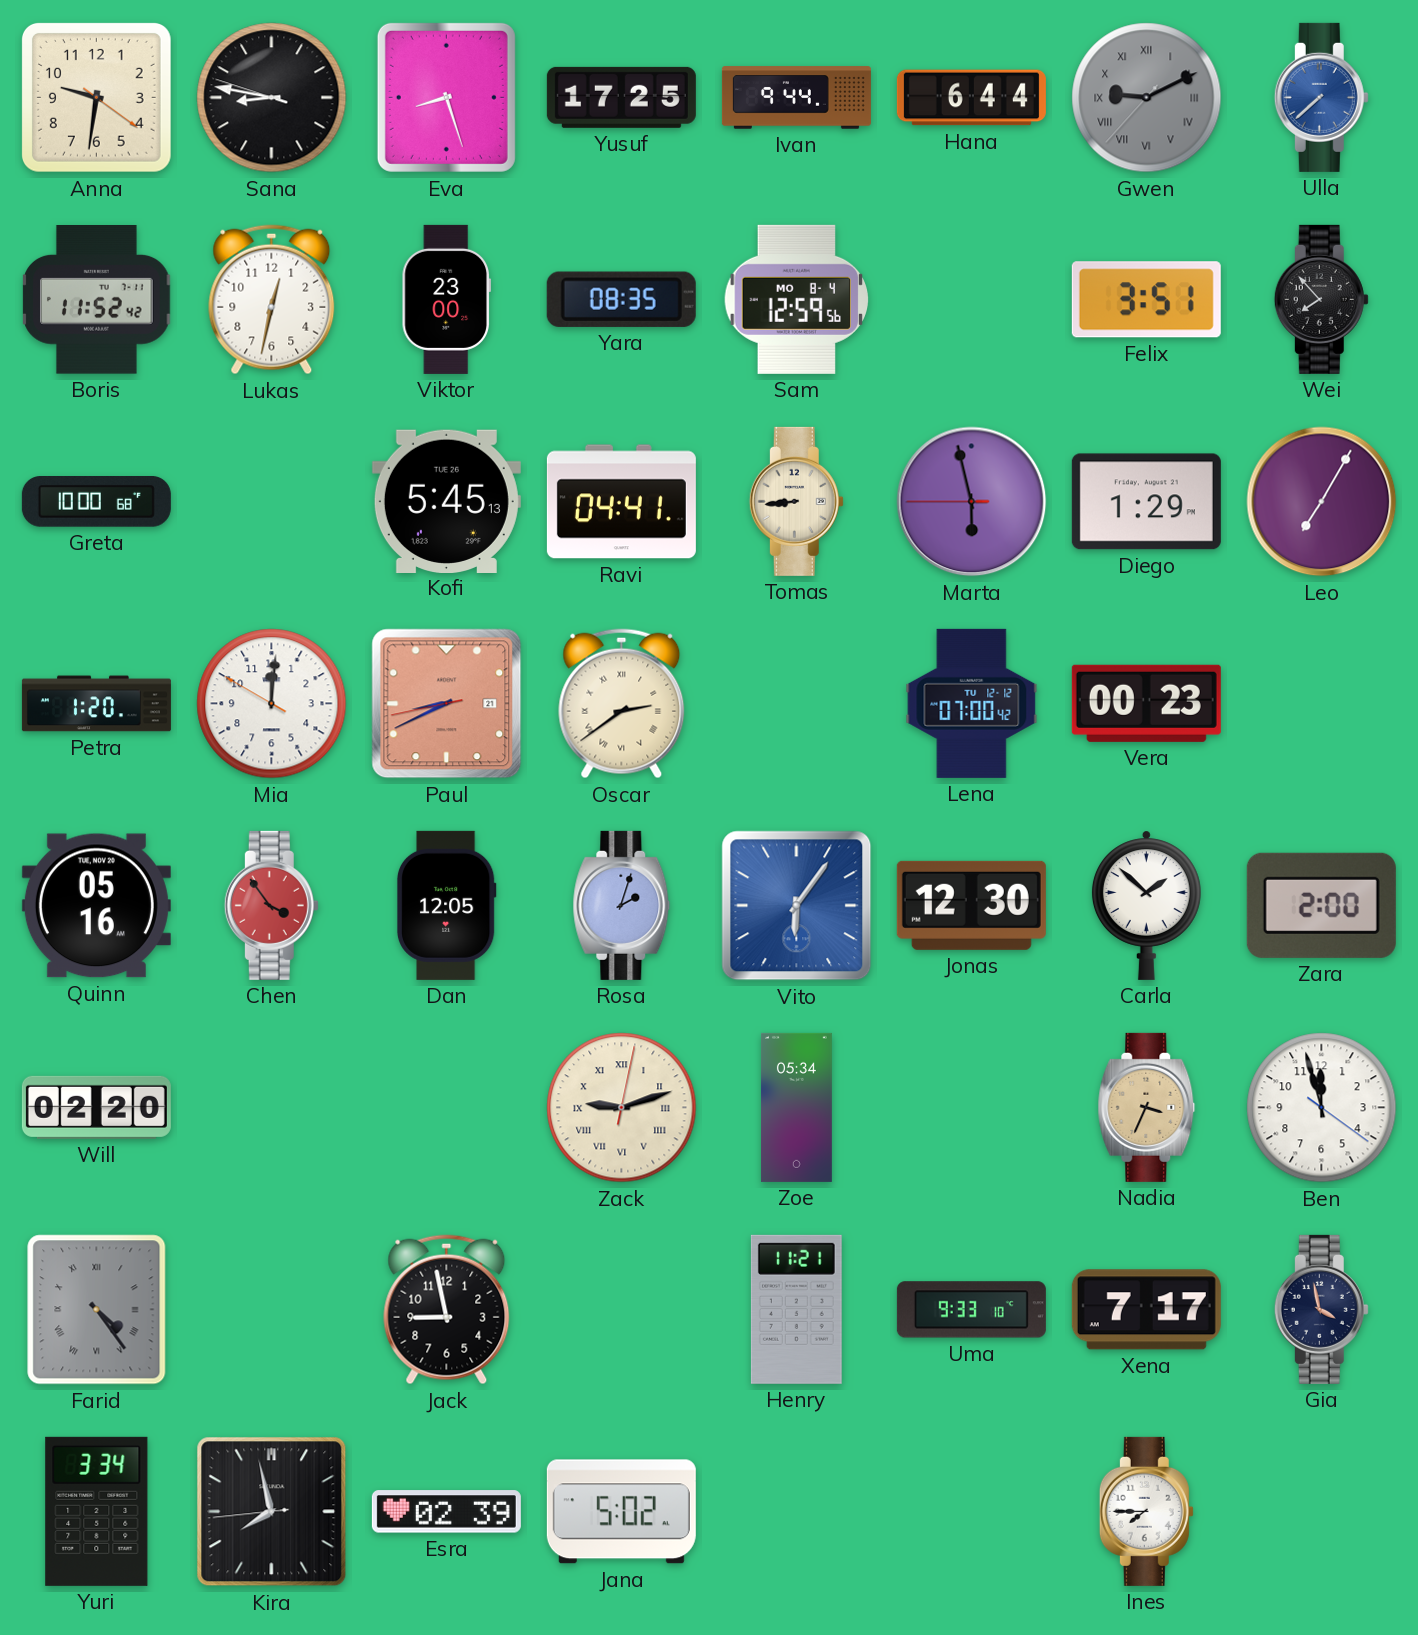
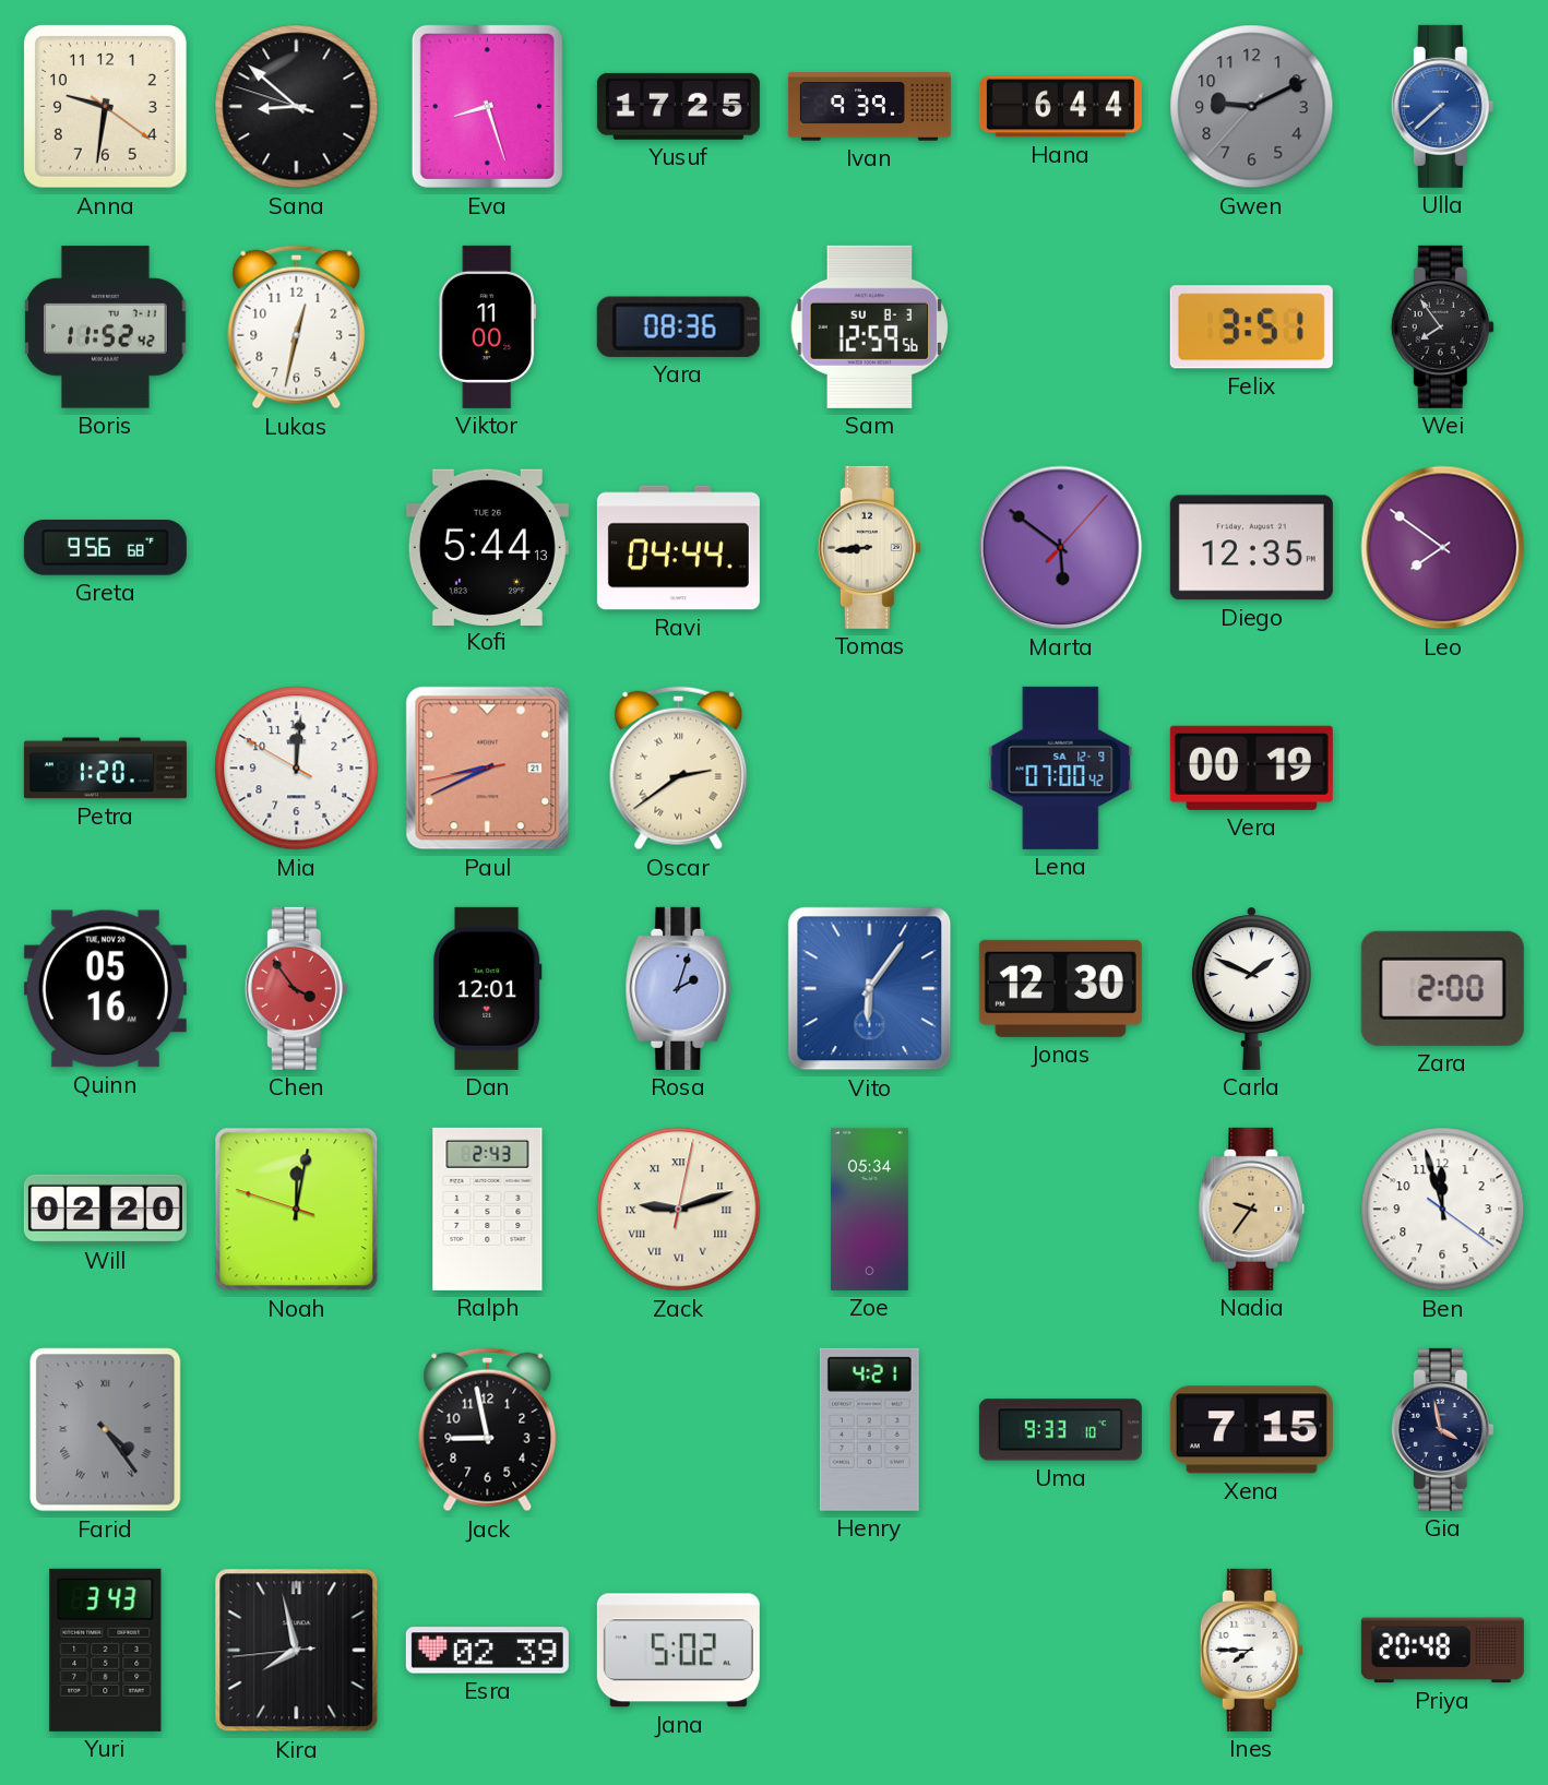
Sana: 8:46 -> 8:51
Ivan: 9:44 -> 9:39
Gwen numerals: Roman -> Arabic
Viktor: 23:00 -> 11:00
Yara: 08:35 -> 08:36
Sam date: MO 8-4 -> SU 8-3
Wei: 7:53 -> 7:54
Greta: 10:00 -> 9:56
Kofi: 5:45 -> 5:44
Ravi: 04:41 -> 04:44
Marta: 5:57 -> 5:51
Diego: 1:29 -> 12:35
Leo: 7:05 -> 7:51
Lena date: TU 12-12 -> SA 12-9
Vera: 00:23 -> 00:19
Dan: 12:05 -> 12:01
Carla: 1:52 -> 1:49
Noah: none -> 12:01
Ralph: none -> 2:43
Nadia: 3:34 -> 9:36
Henry: 11:21 -> 4:21
Xena: 7:17 -> 7:15
Yuri: 3:34 -> 3:43
Priya: none -> 20:48
